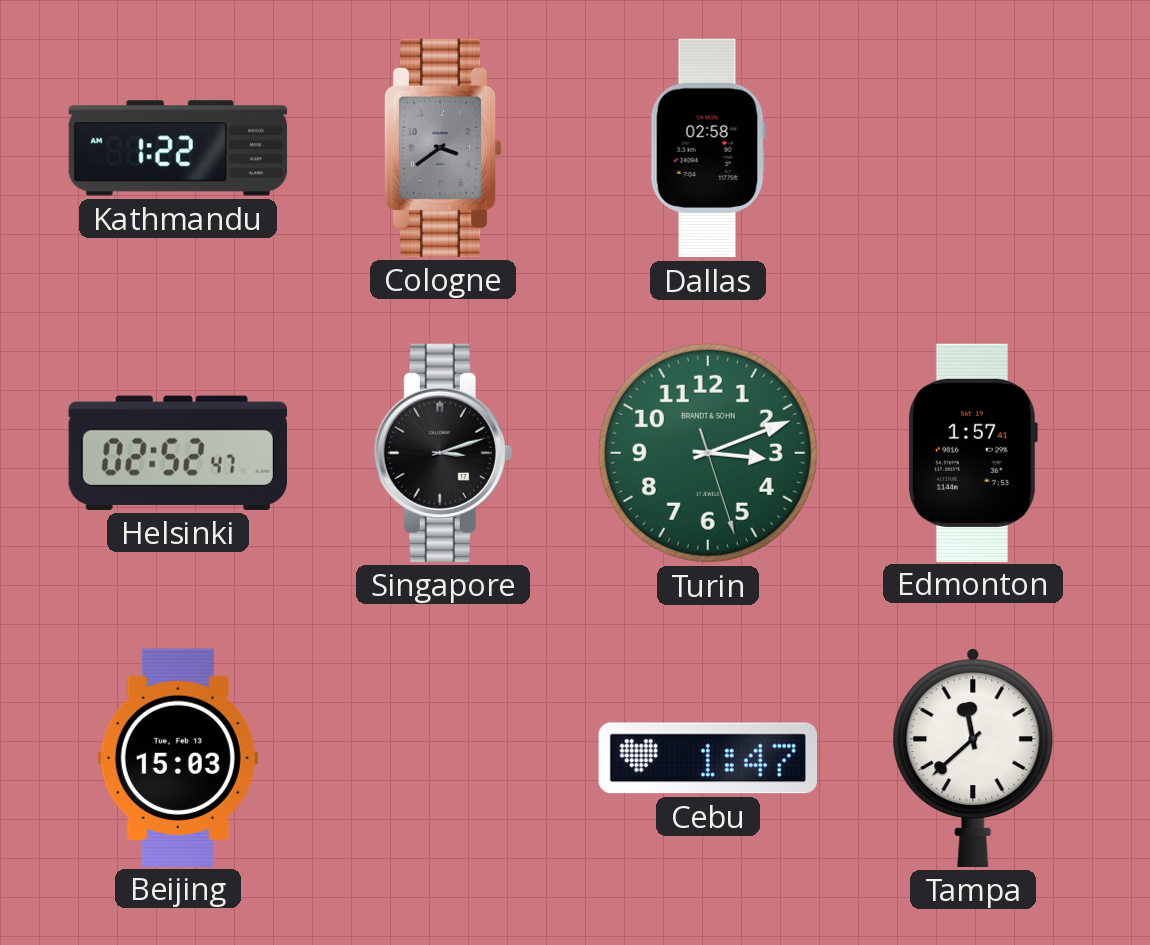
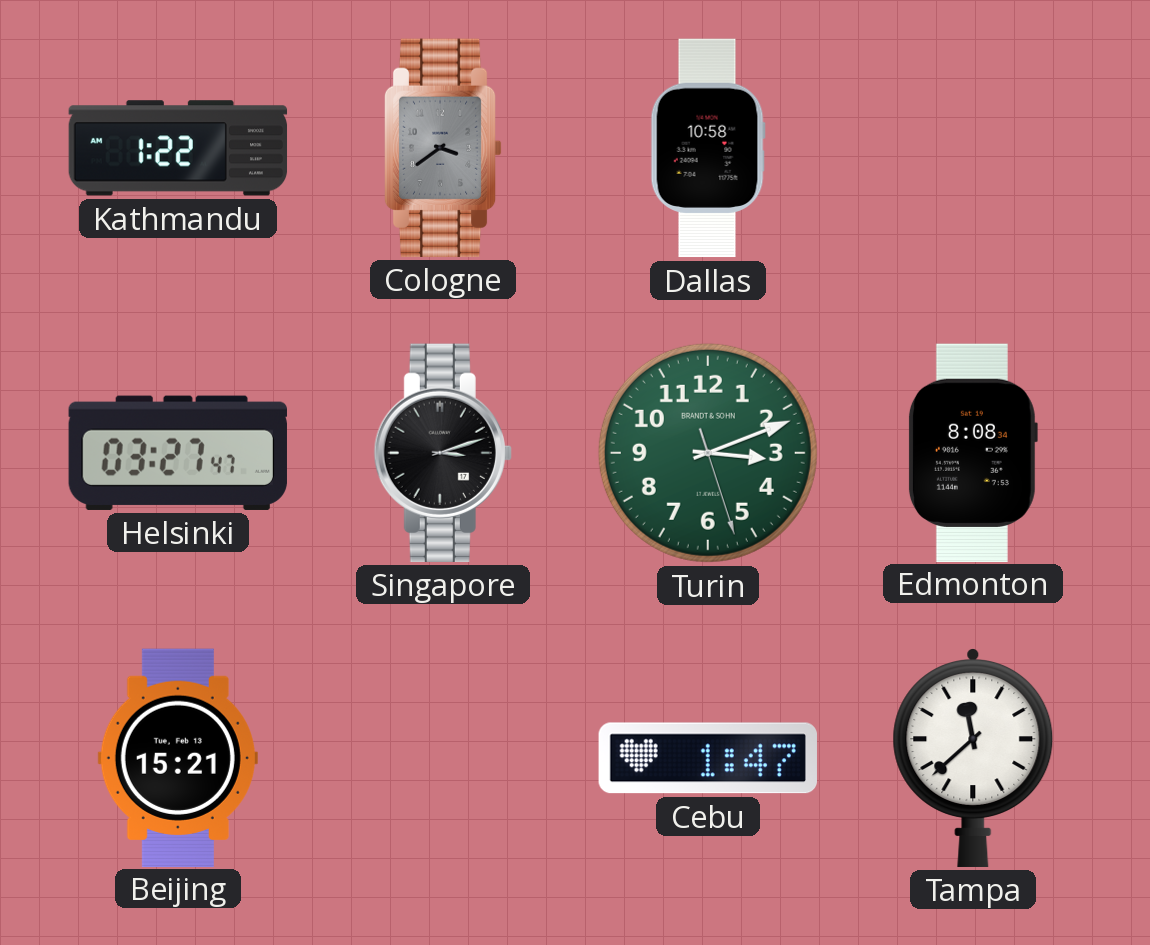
Dallas: 02:58 -> 10:58
Helsinki: 02:52 -> 03:27
Edmonton: 1:57 -> 8:08
Beijing: 15:03 -> 15:21
